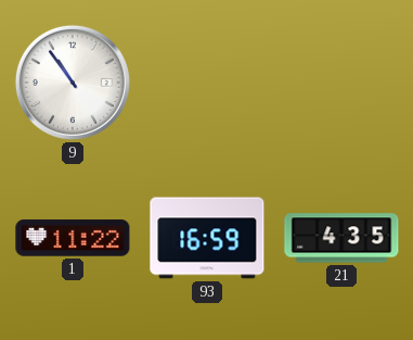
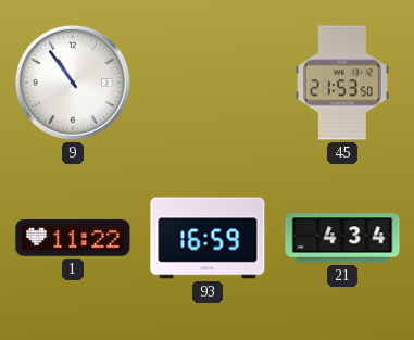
45: none -> 21:53
21: 4:35 -> 4:34
